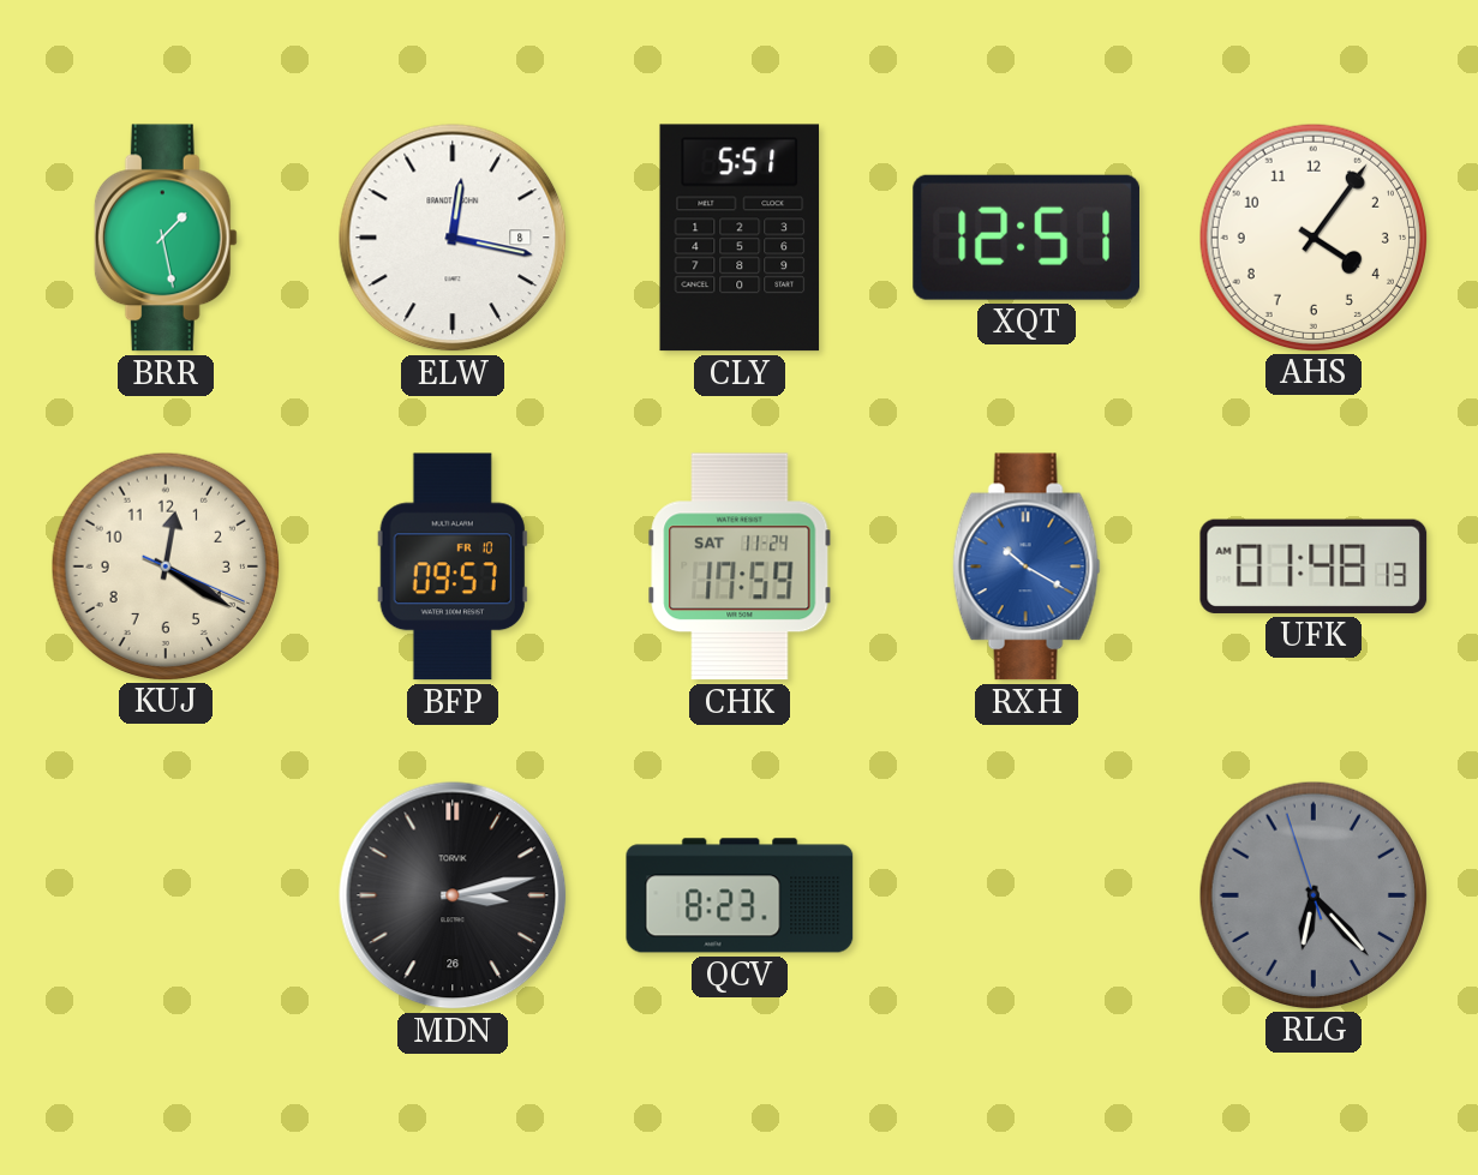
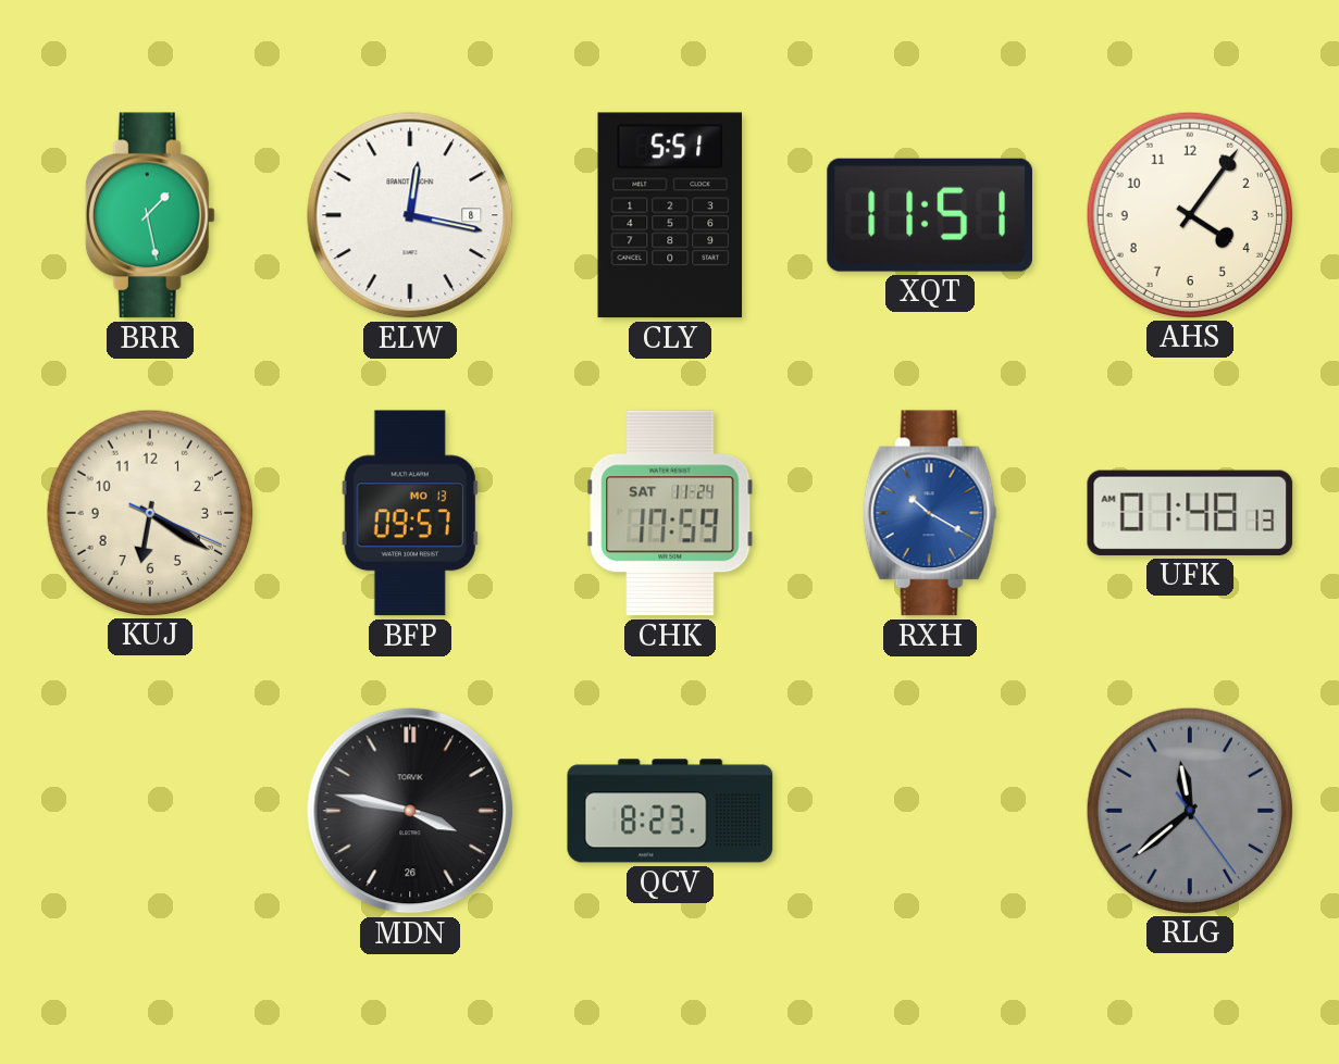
XQT: 12:51 -> 11:51
KUJ: 12:20 -> 6:20
BFP date: FR 10 -> MO 13
MDN: 3:13 -> 3:47
RLG: 6:22 -> 11:38
